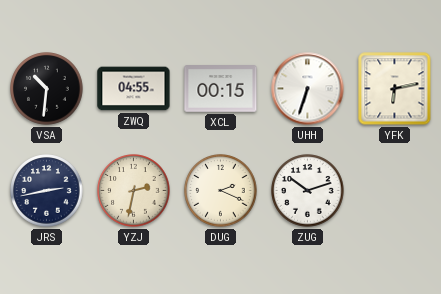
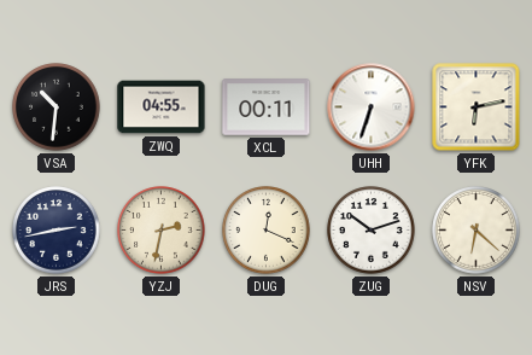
XCL: 00:15 -> 00:11
DUG: 2:19 -> 12:19
NSV: none -> 6:22
